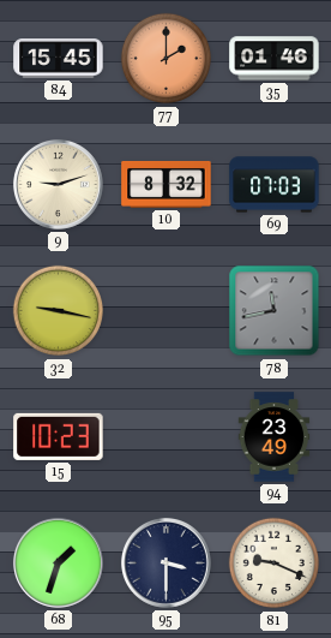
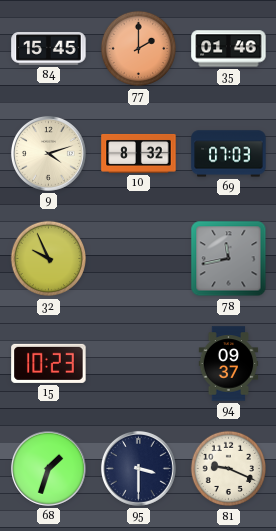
9: 9:12 -> 4:12
32: 9:17 -> 9:56
94: 23:49 -> 09:37
